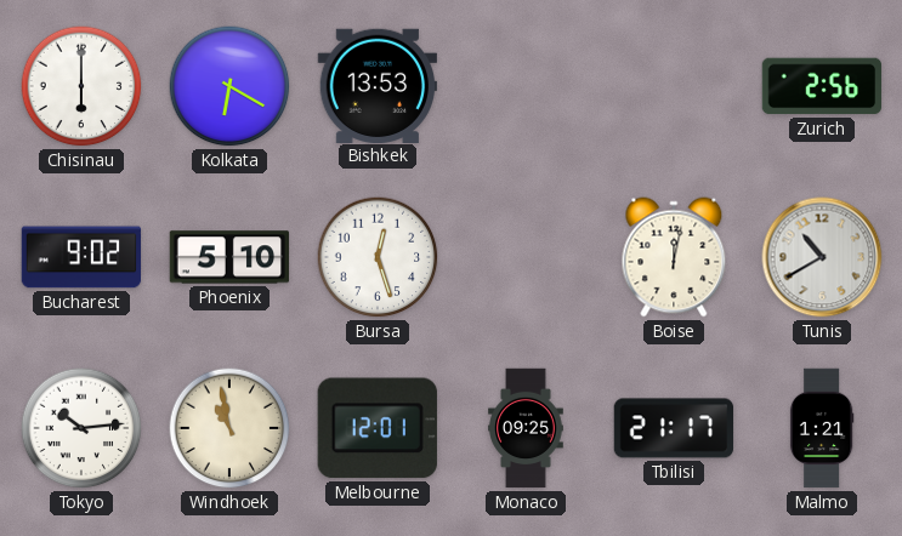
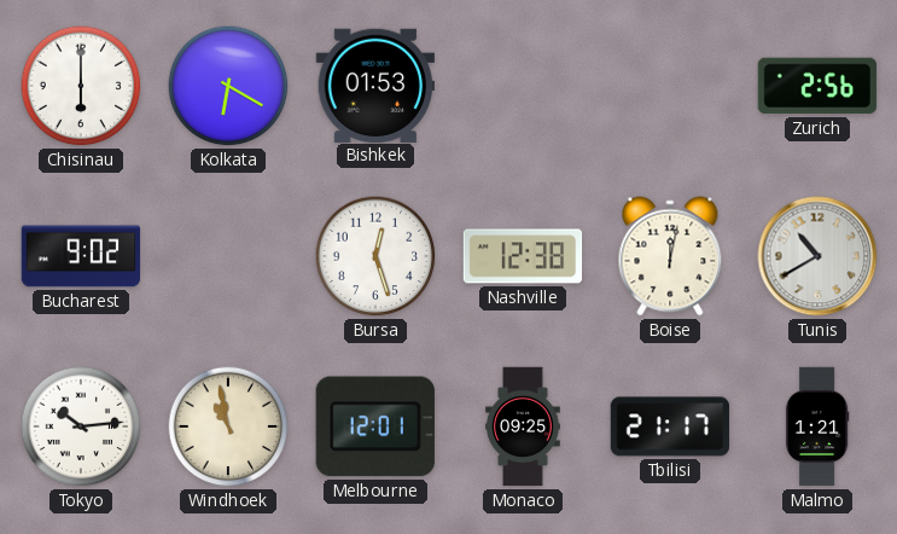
Bishkek: 13:53 -> 01:53
Phoenix: 5:10 -> none
Nashville: none -> 12:38
